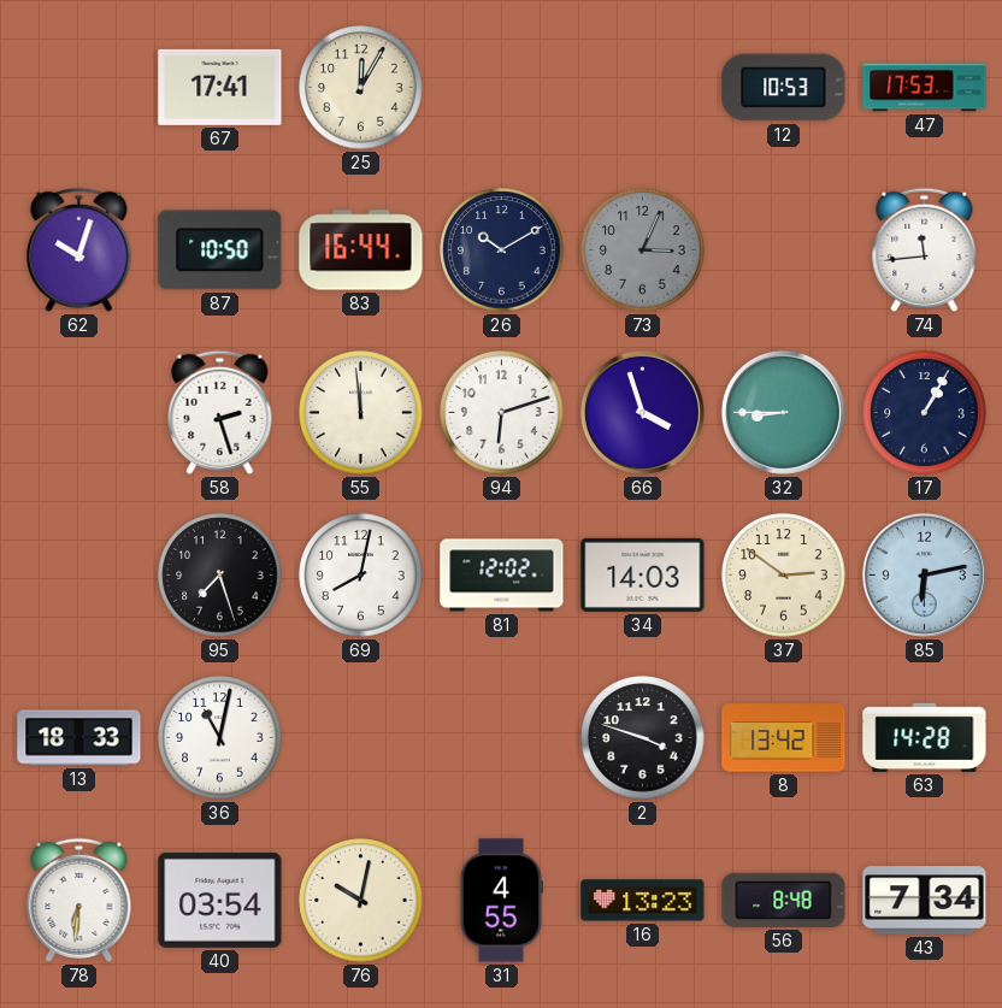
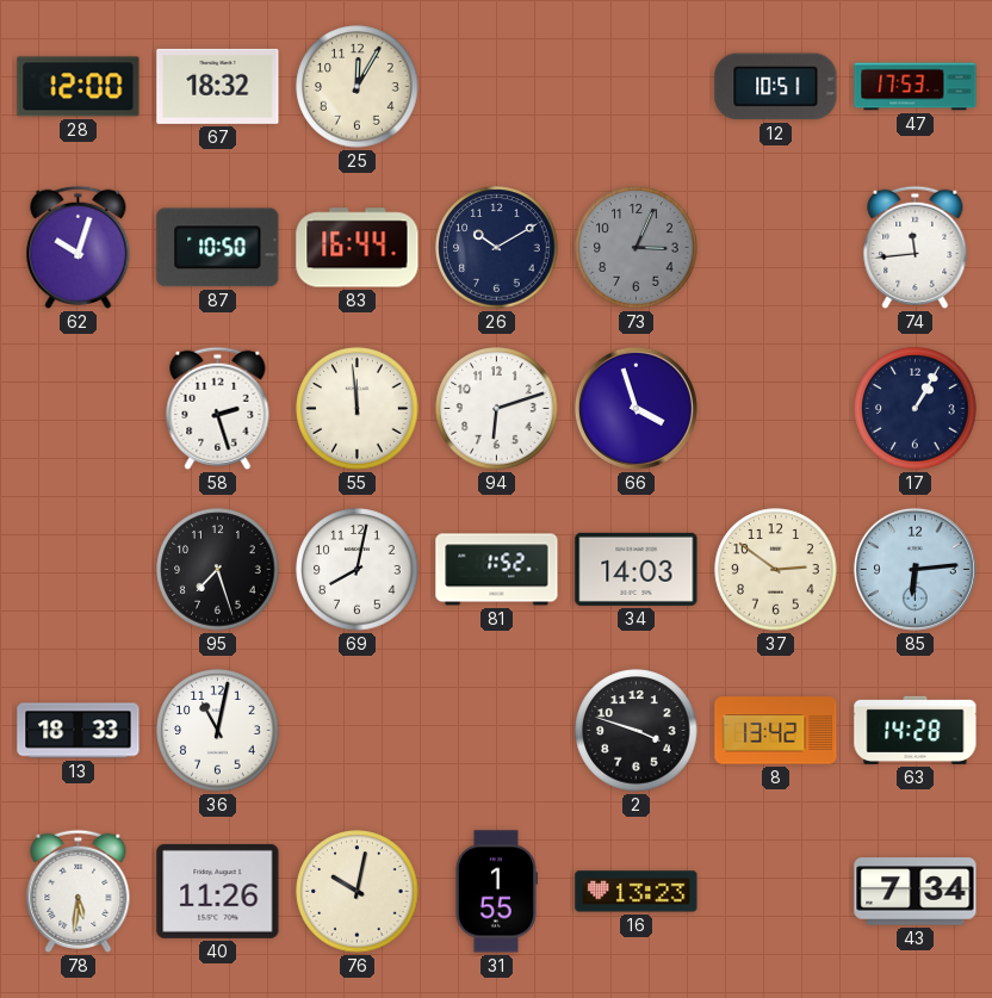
28: none -> 12:00
67: 17:41 -> 18:32
12: 10:53 -> 10:51
32: 8:45 -> none
81: 12:02 -> 1:52
85: 6:13 -> 6:14
78: 6:31 -> 5:31
40: 03:54 -> 11:26
31: 4:55 -> 1:55
56: 8:48 -> none
